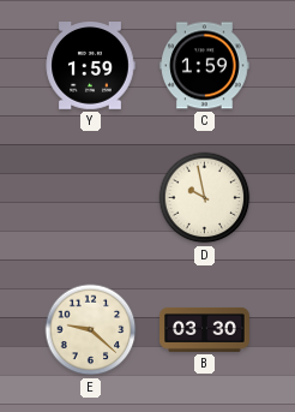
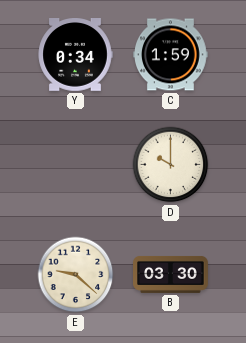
Y: 1:59 -> 0:34
D: 9:58 -> 10:00
